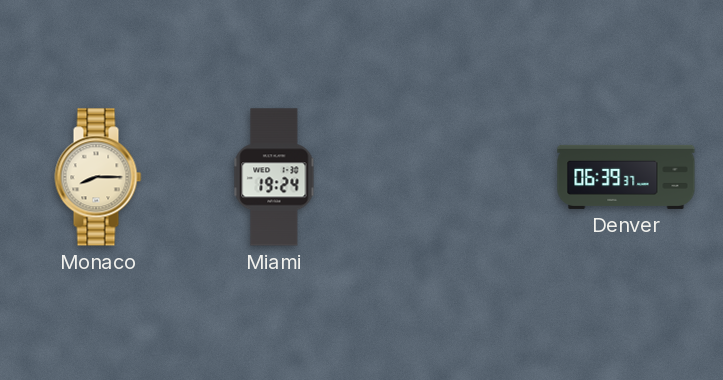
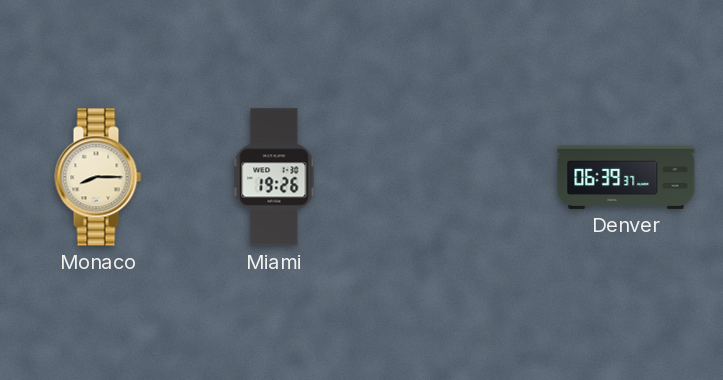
Miami: 19:24 -> 19:26
